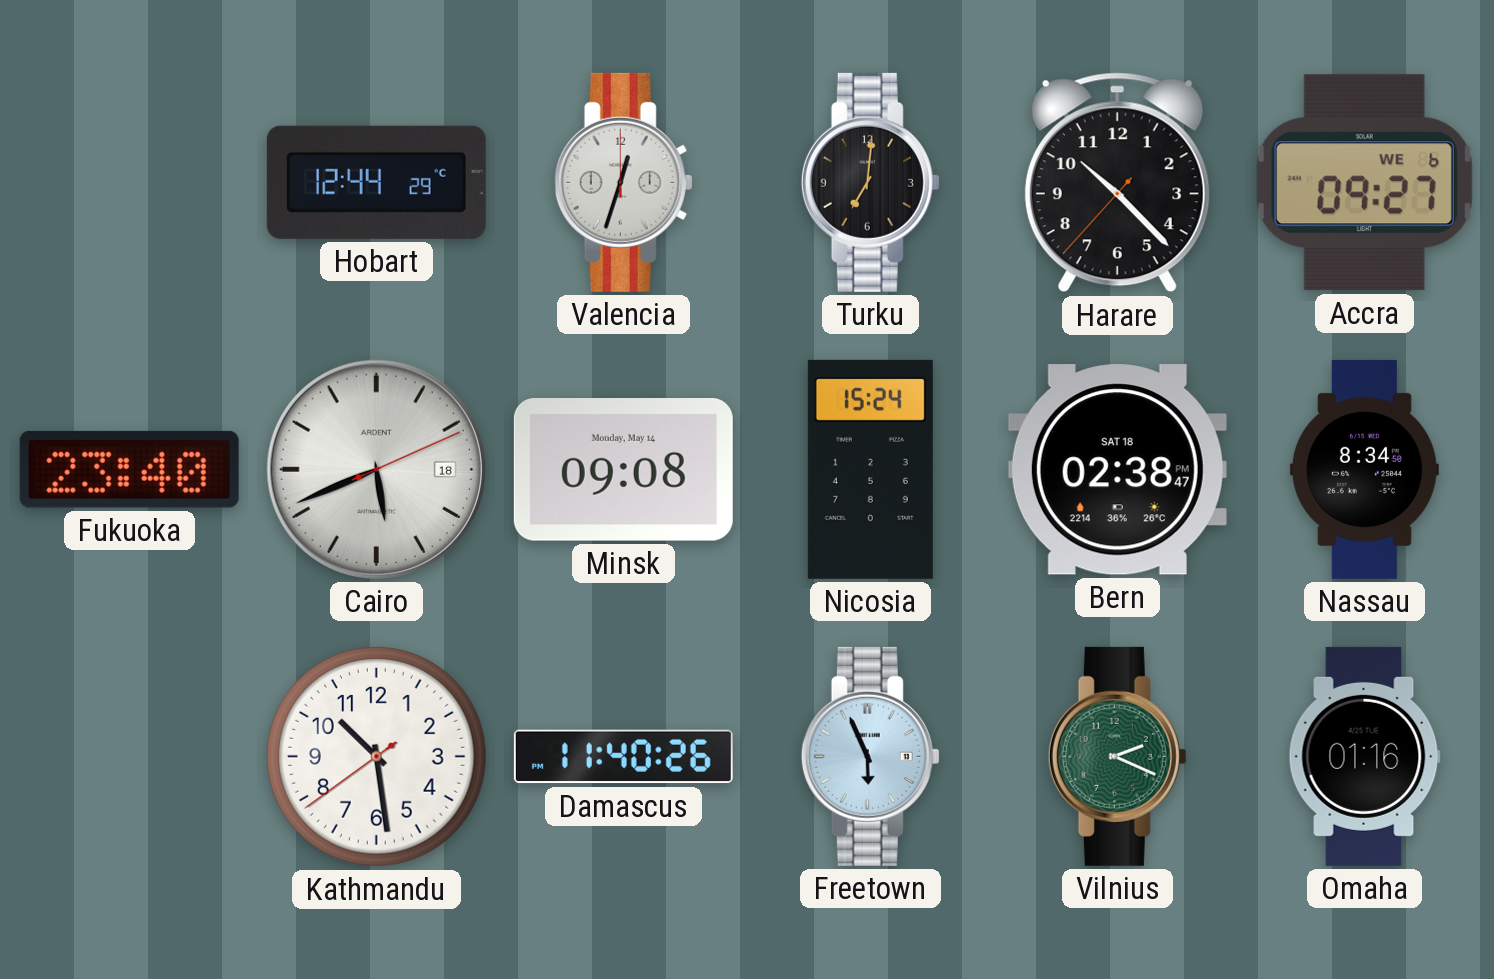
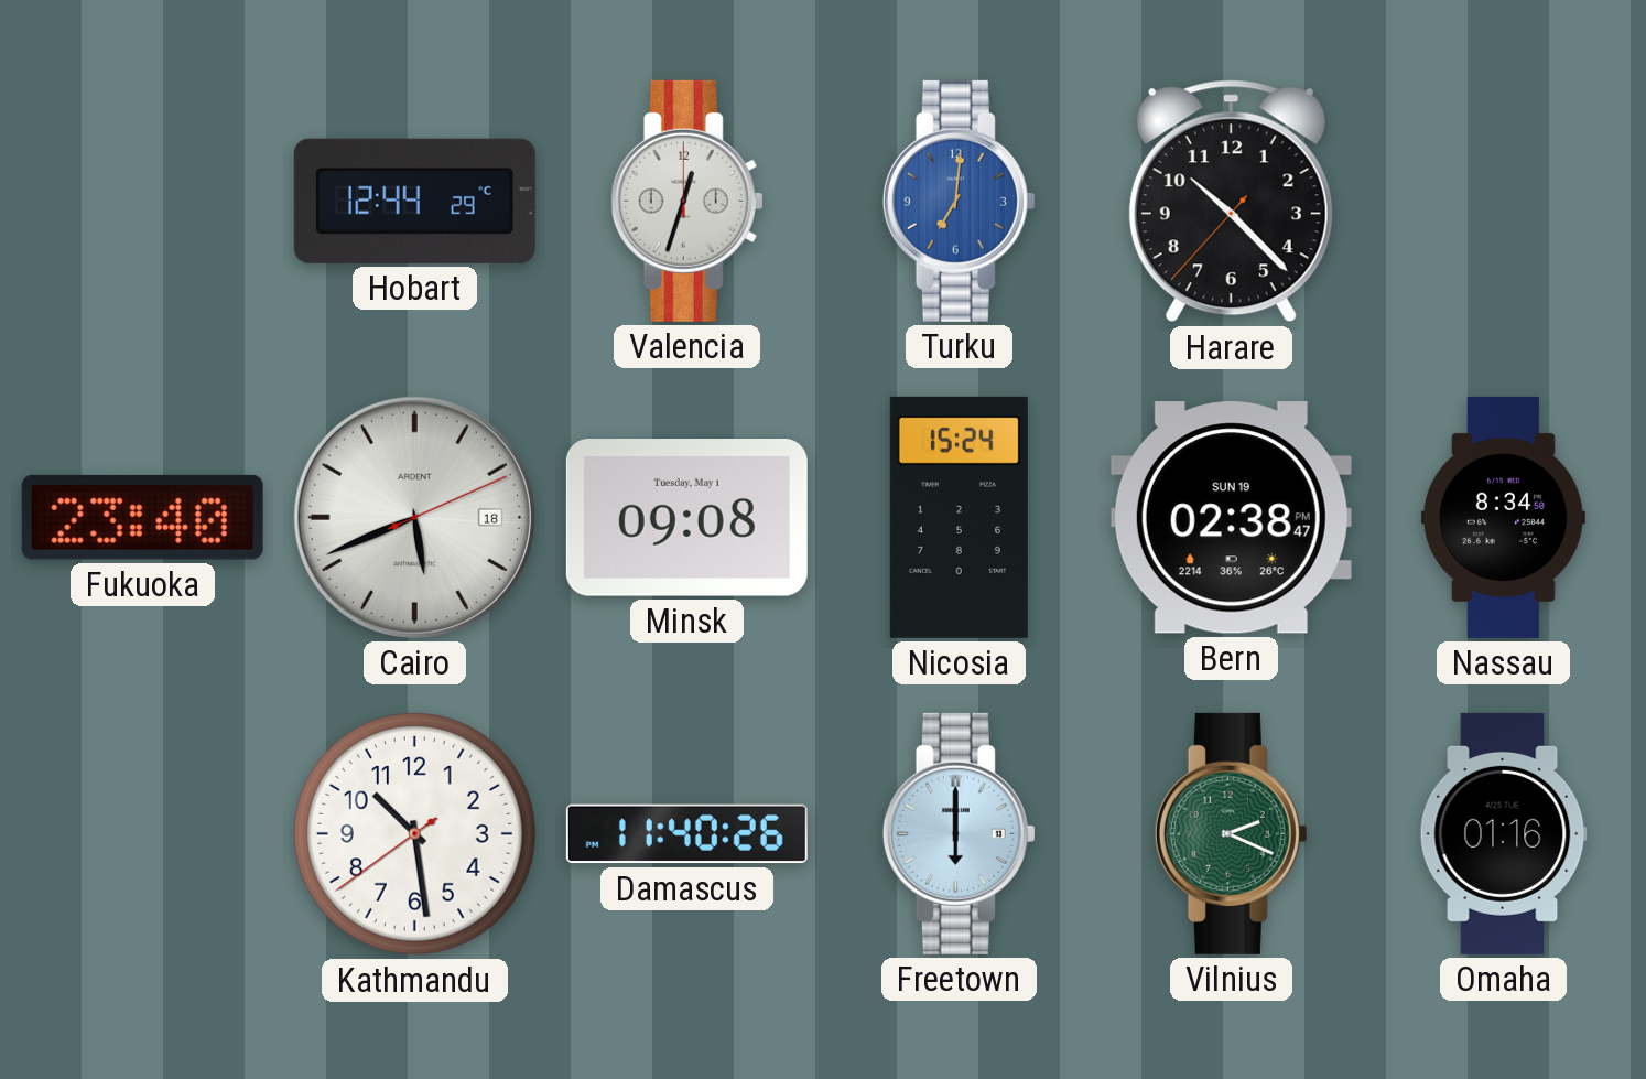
Turku dial: black -> blue
Accra: 09:27 -> none
Minsk date: Monday, May 14 -> Tuesday, May 1
Bern date: SAT 18 -> SUN 19
Freetown: 5:56 -> 6:00
